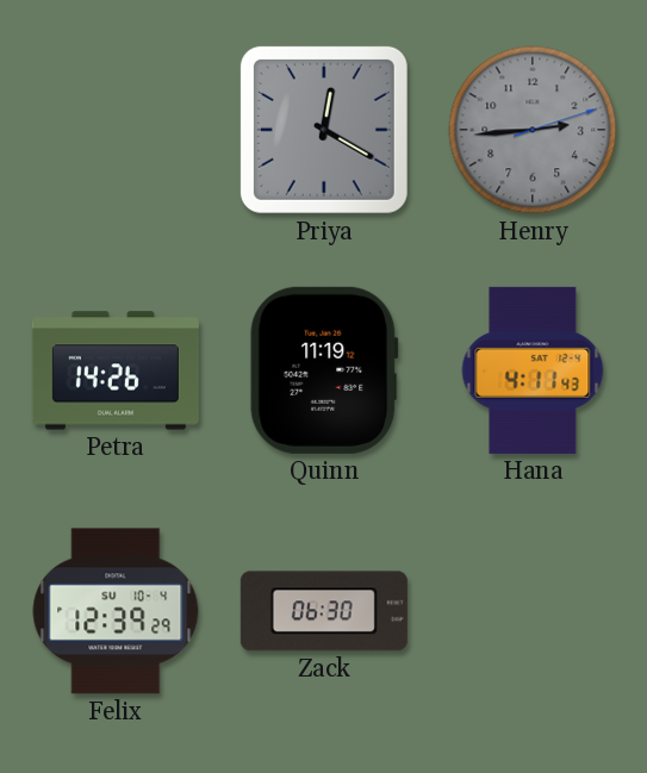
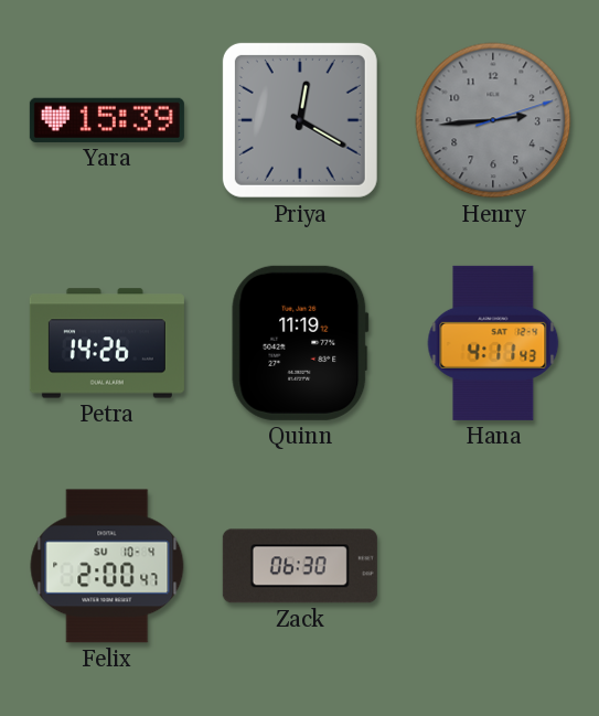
Yara: none -> 15:39
Felix: 12:39 -> 2:00
